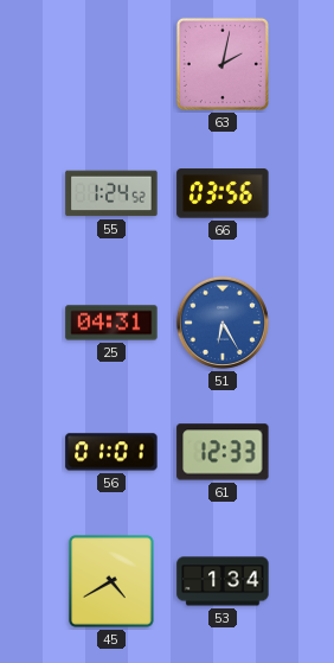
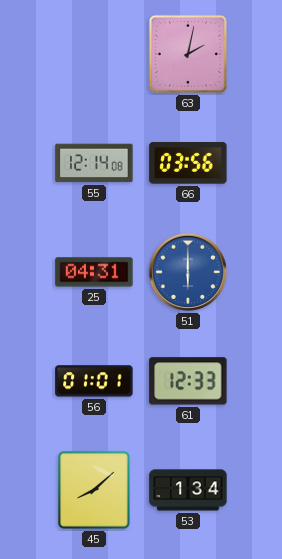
55: 1:24 -> 12:14
51: 6:25 -> 6:00
45: 4:40 -> 8:08
